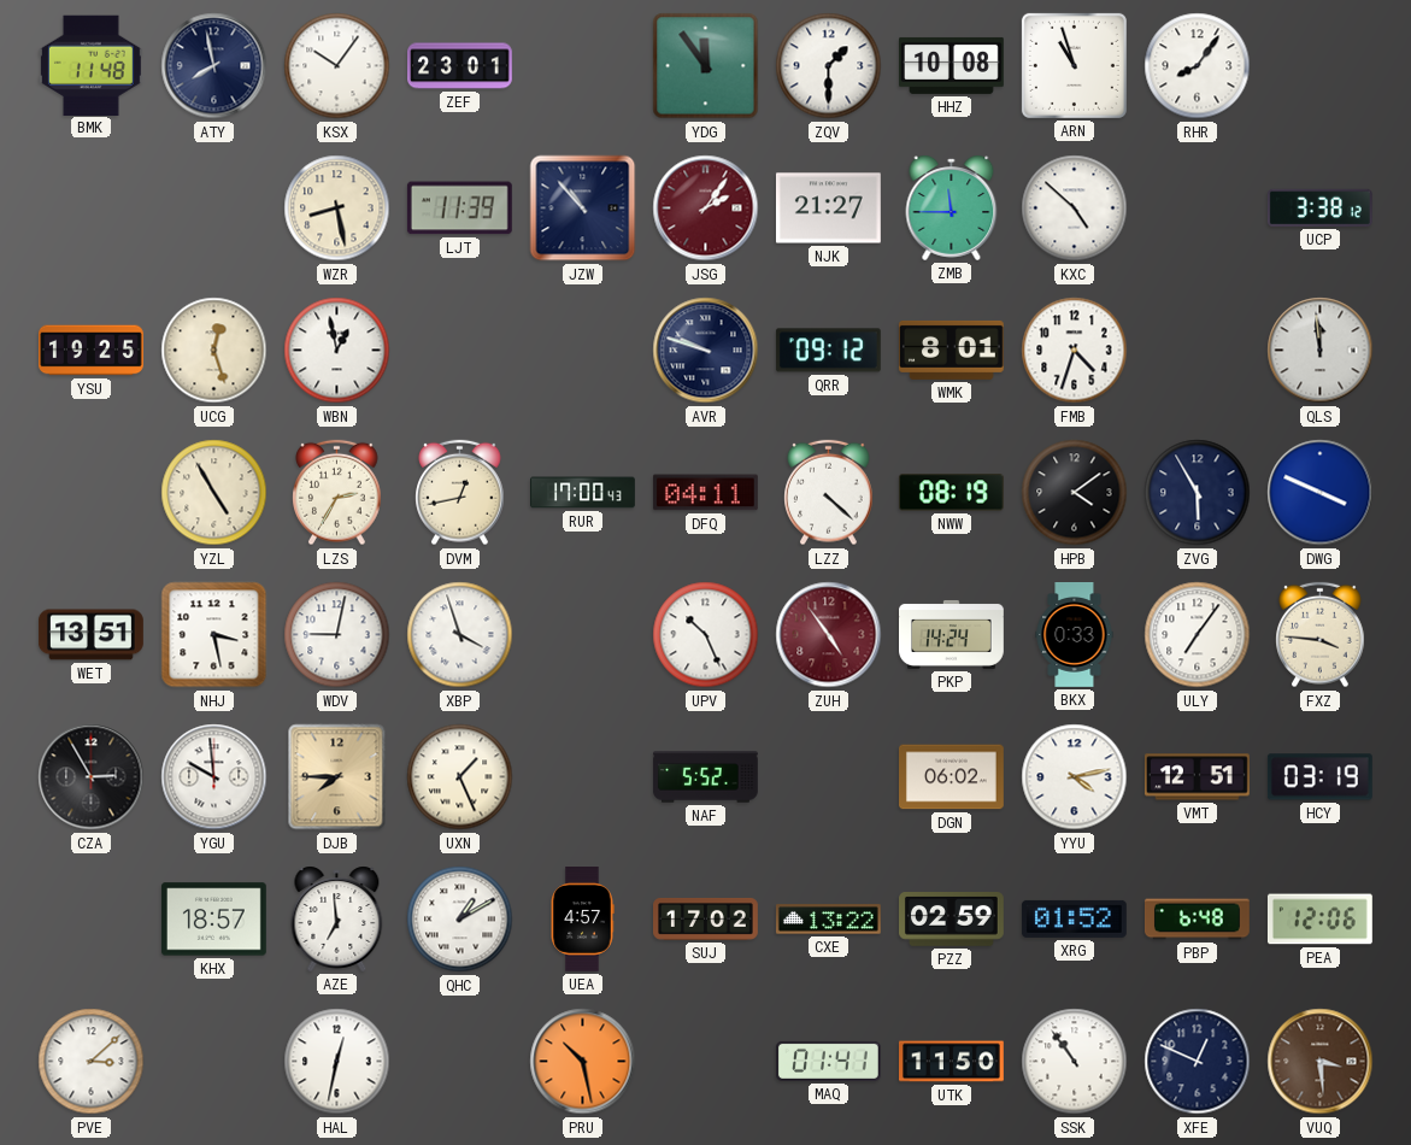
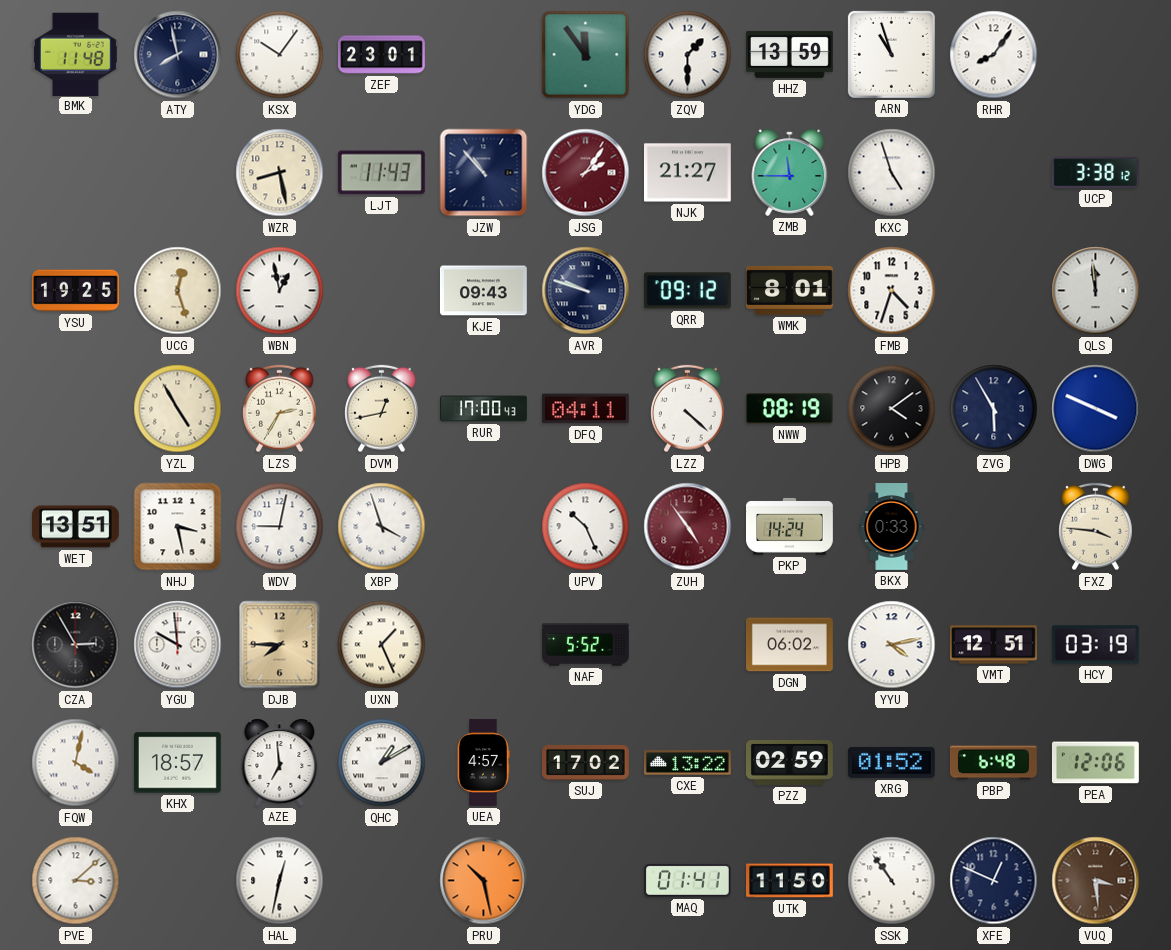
HHZ: 10:08 -> 13:59
LJT: 11:39 -> 11:43
KXC: 4:52 -> 4:57
KJE: none -> 09:43
ULY: 7:06 -> none
FQW: none -> 4:02
